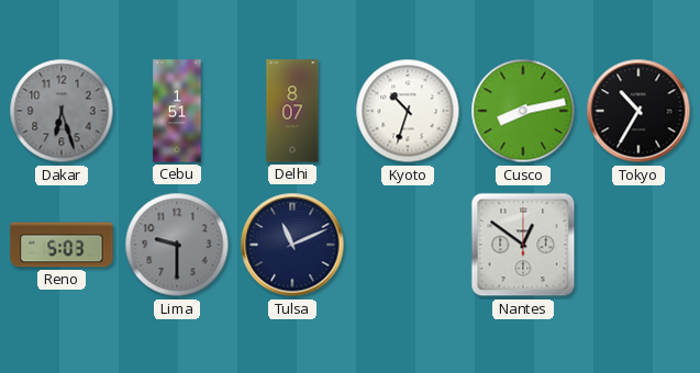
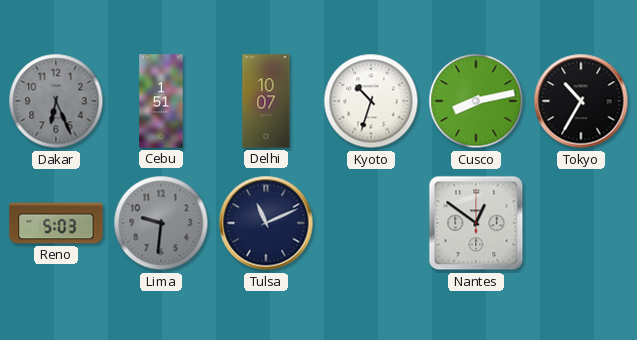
Dakar: 6:27 -> 6:26
Delhi: 8:07 -> 10:07
Lima: 9:30 -> 9:31
